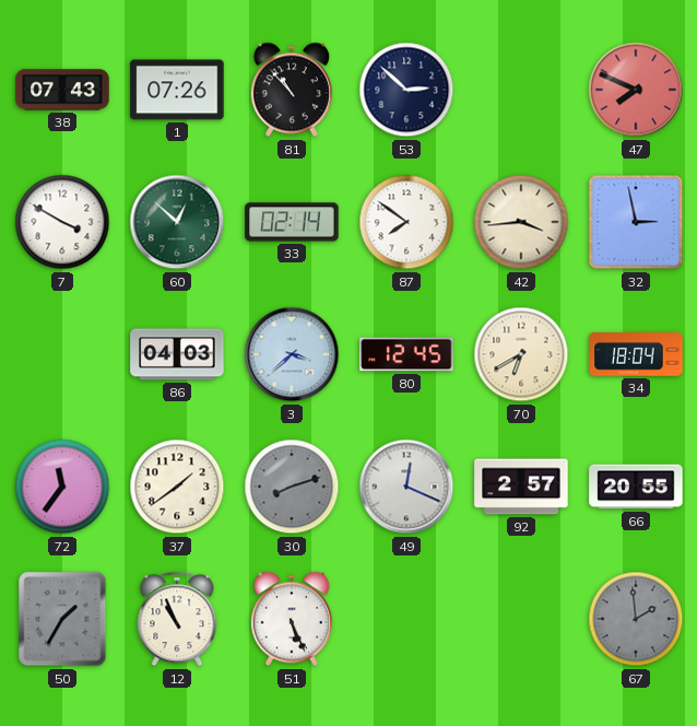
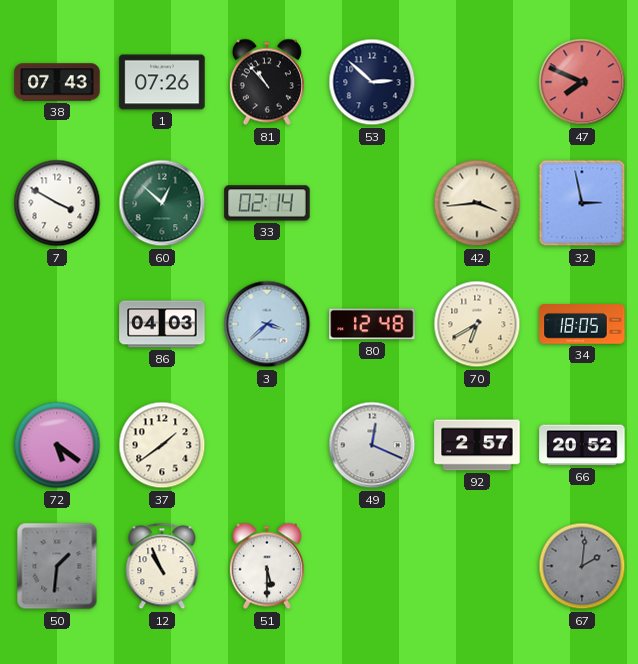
87: 7:51 -> none
80: 12:45 -> 12:48
34: 18:04 -> 18:05
72: 11:36 -> 5:21
30: 8:12 -> none
66: 20:55 -> 20:52
50: 1:35 -> 1:31
51: 5:26 -> 5:30
67: 1:59 -> 2:01
